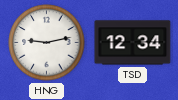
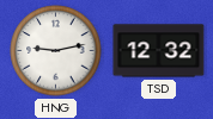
TSD: 12:34 -> 12:32
